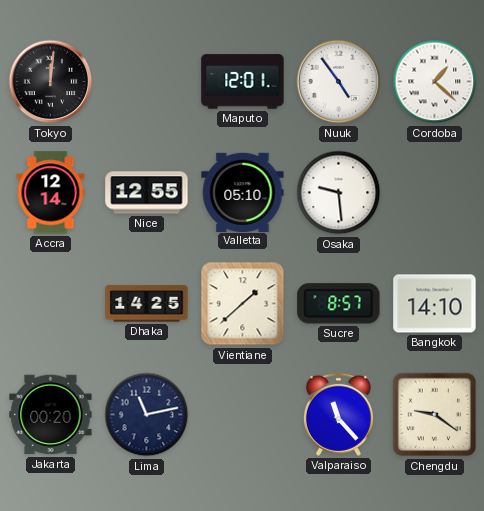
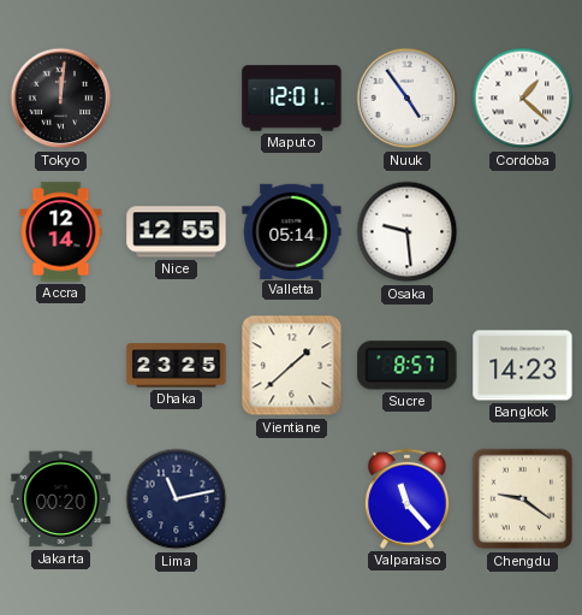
Valletta: 05:10 -> 05:14
Dhaka: 14:25 -> 23:25
Bangkok: 14:10 -> 14:23
